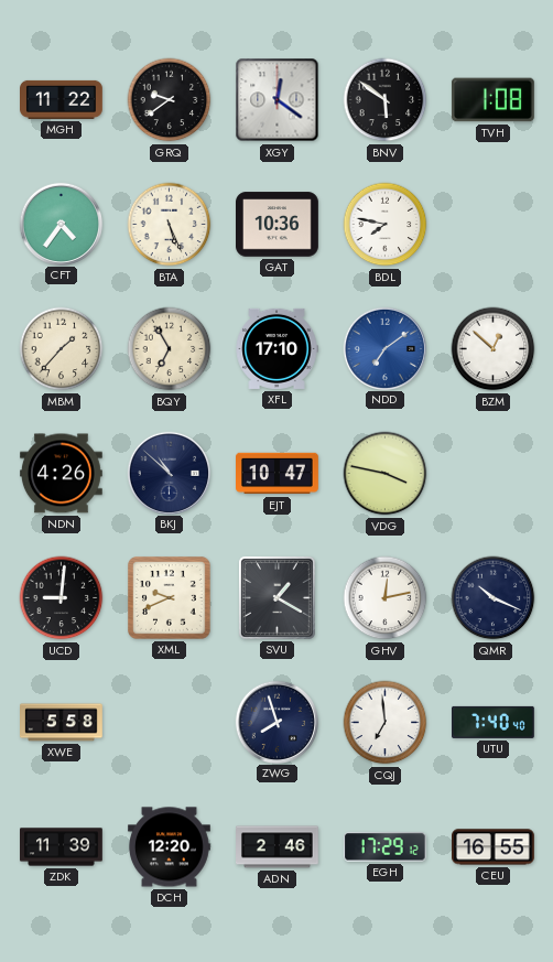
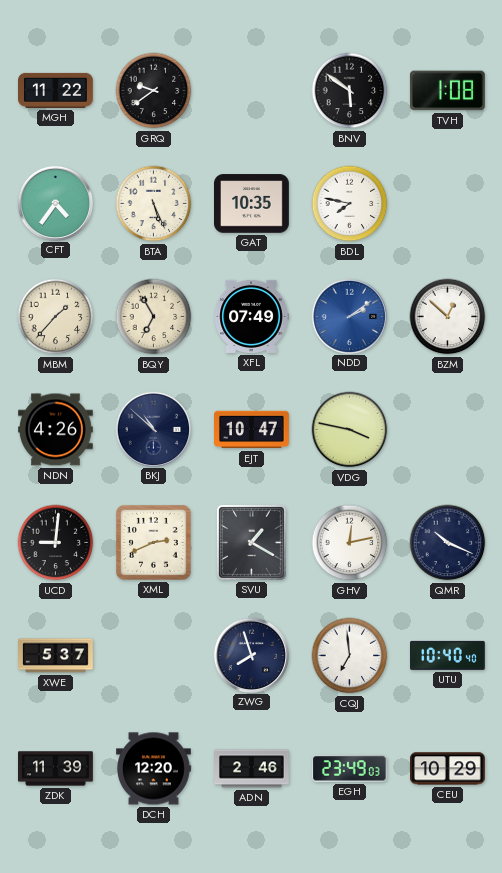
XGY: 12:21 -> none
GAT: 10:36 -> 10:35
XFL: 17:10 -> 07:49
NDD: 7:09 -> 2:09
XML: 9:41 -> 2:41
XWE: 5:58 -> 5:37
UTU: 7:40 -> 10:40
EGH: 17:29 -> 23:49
CEU: 16:55 -> 10:29
